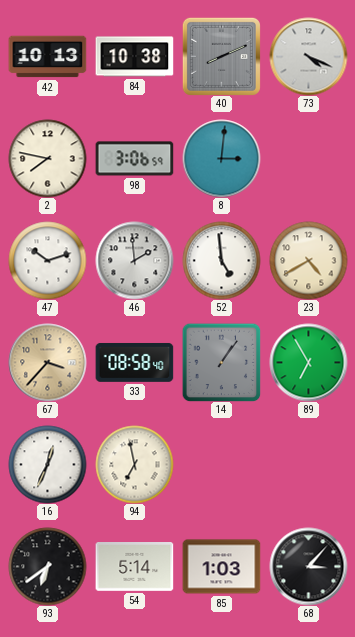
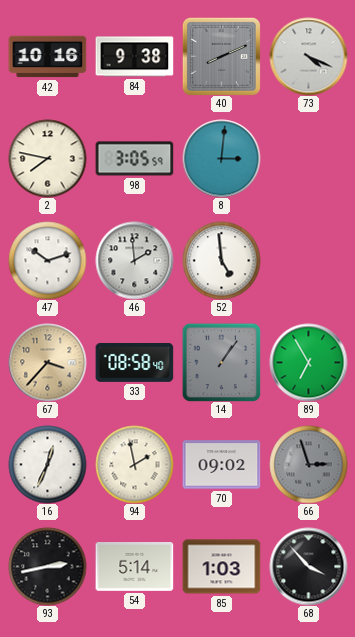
42: 10:13 -> 10:16
84: 10:38 -> 9:38
98: 3:06 -> 3:05
23: 4:40 -> none
94: 6:58 -> 1:58
70: none -> 09:02
66: none -> 2:57
93: 6:39 -> 2:43
68: 3:07 -> 3:53
